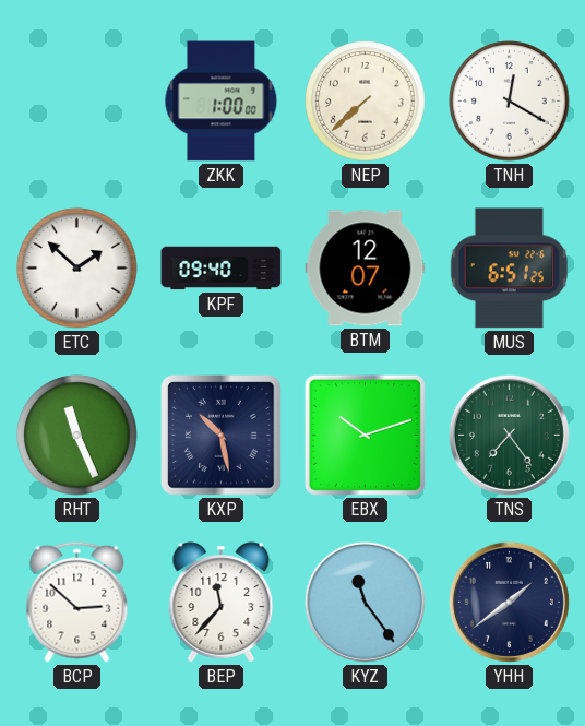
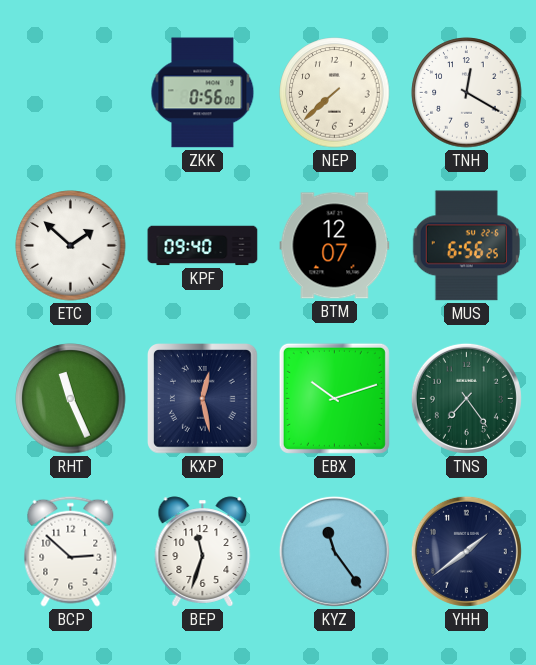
ZKK: 1:00 -> 0:56
MUS: 6:51 -> 6:56
KXP: 10:28 -> 12:28
BEP: 11:37 -> 11:33
